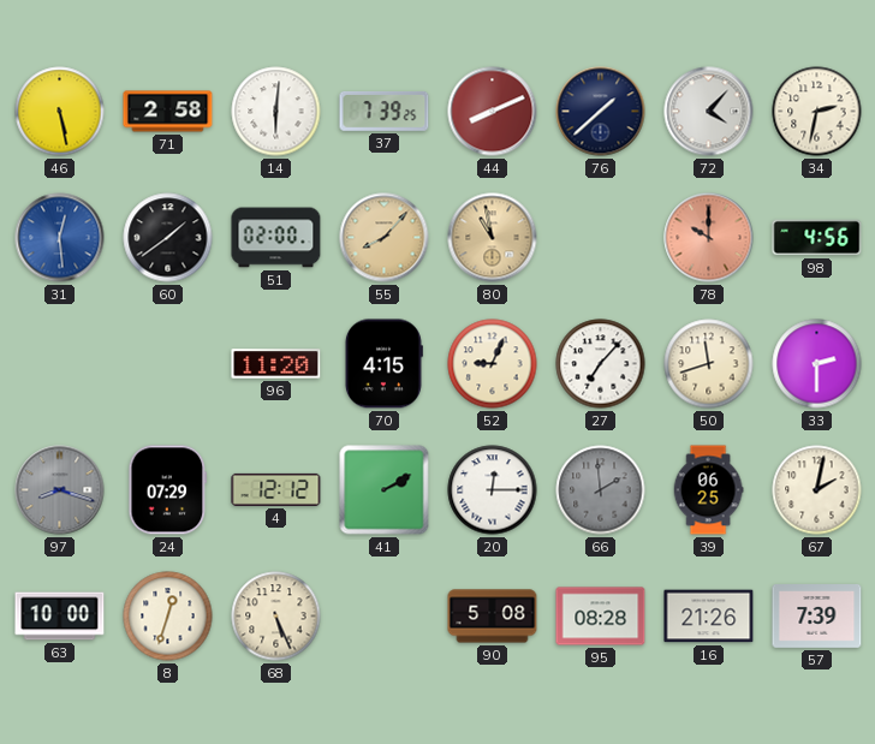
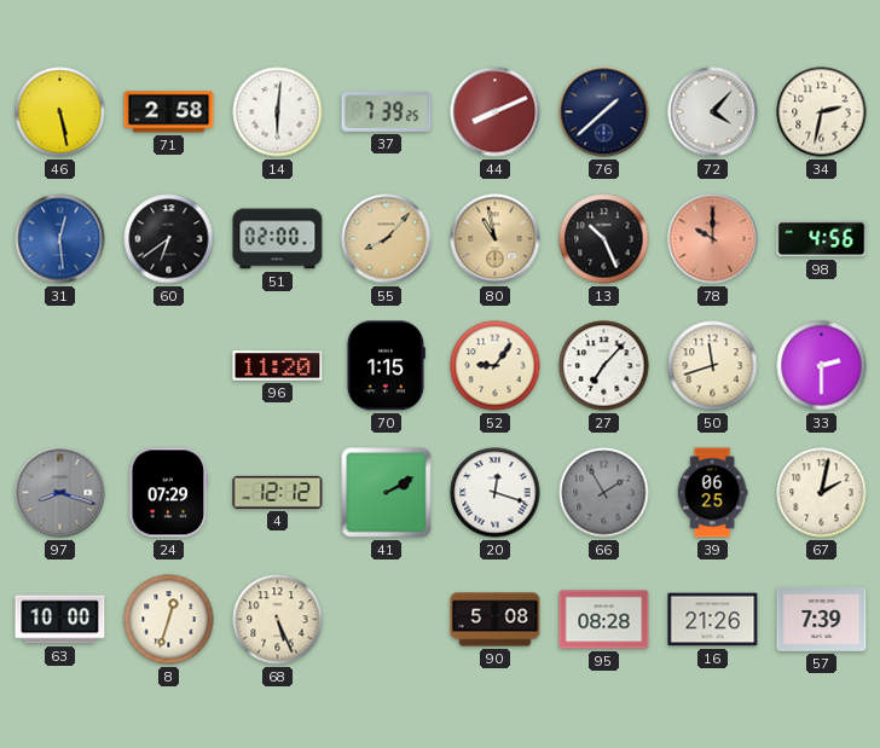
60: 1:39 -> 6:39
13: none -> 10:26
70: 4:15 -> 1:15
52: 9:04 -> 9:06
20: 12:15 -> 12:18
66: 1:59 -> 1:55
